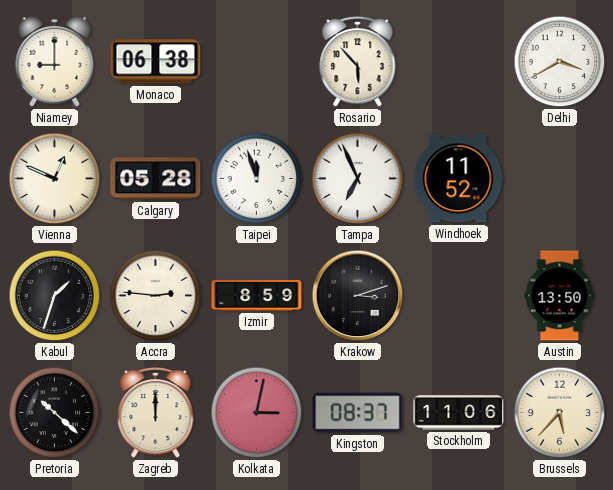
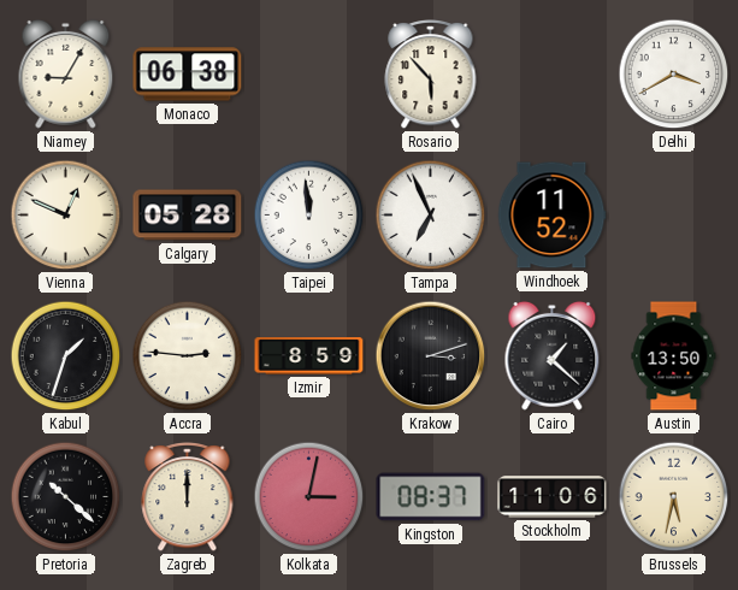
Niamey: 9:00 -> 9:05
Taipei: 11:57 -> 11:59
Cairo: none -> 1:22
Brussels: 5:37 -> 5:32
